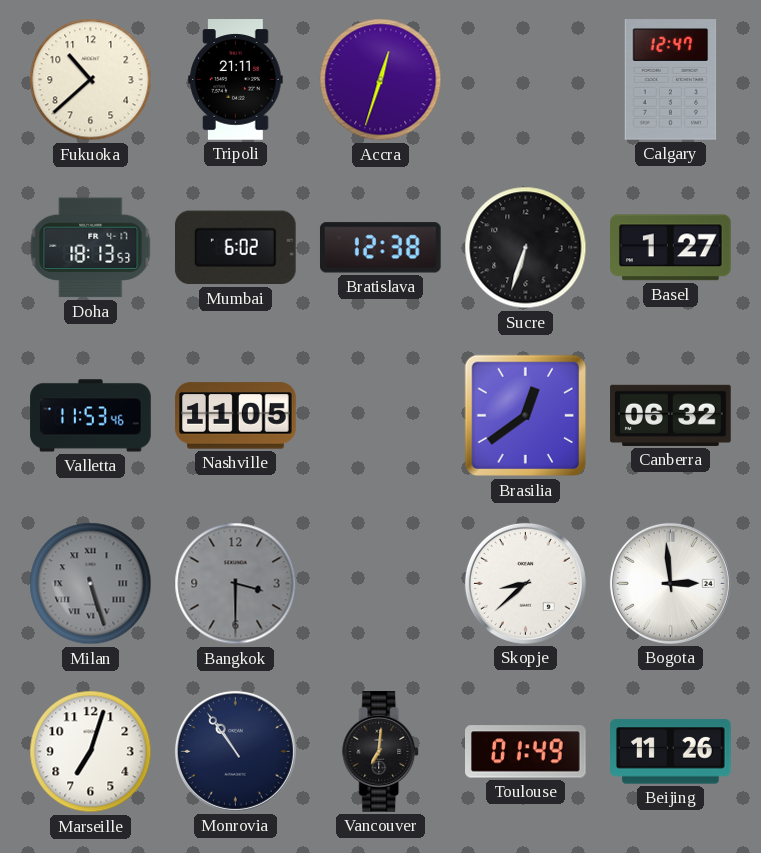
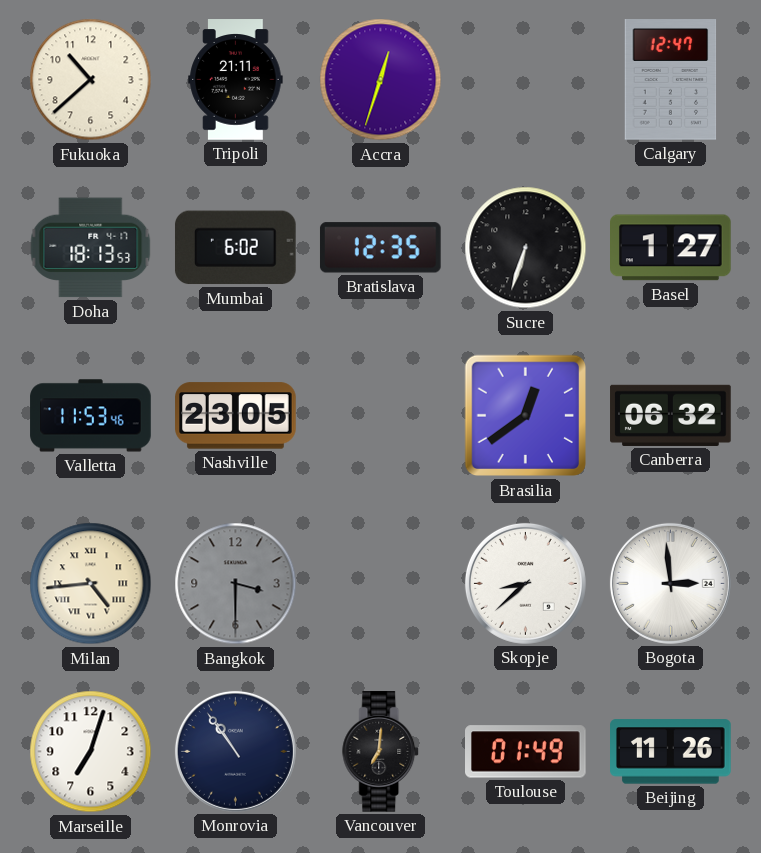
Bratislava: 12:38 -> 12:35
Nashville: 11:05 -> 23:05
Milan: 5:27 -> 4:44
Milan dial: grey -> cream
